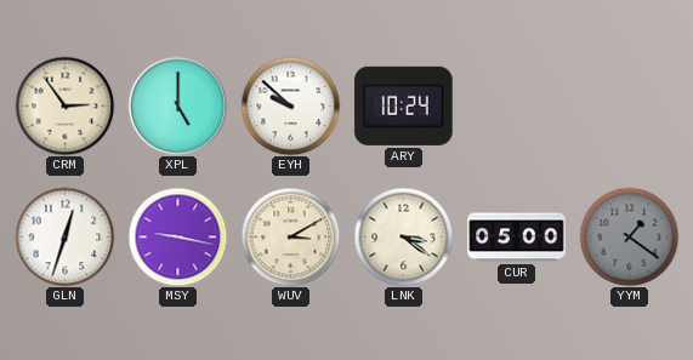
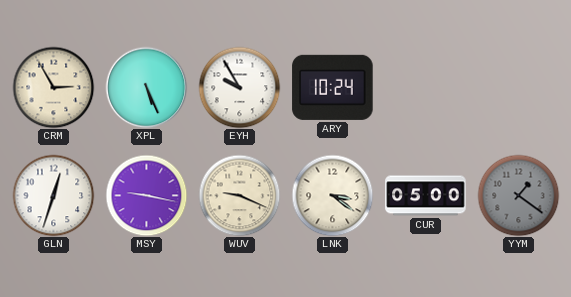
CRM: 2:54 -> 2:55
XPL: 5:00 -> 5:26
EYH: 9:52 -> 9:55
WUV: 3:10 -> 9:19
